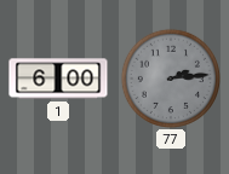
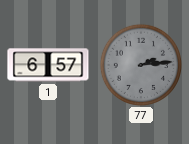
1: 6:00 -> 6:57
